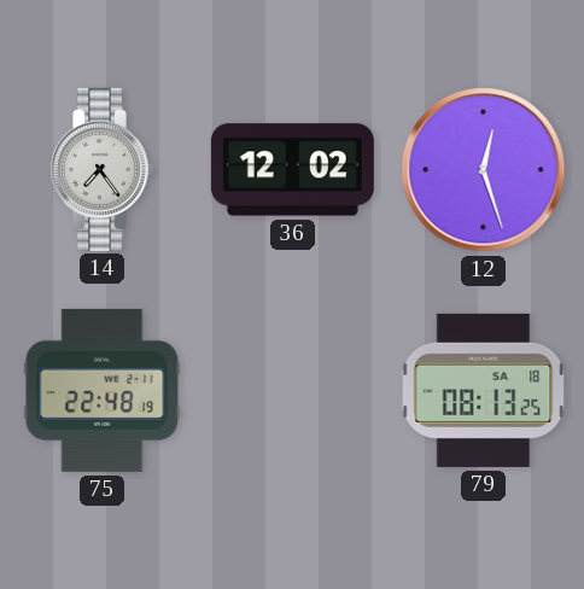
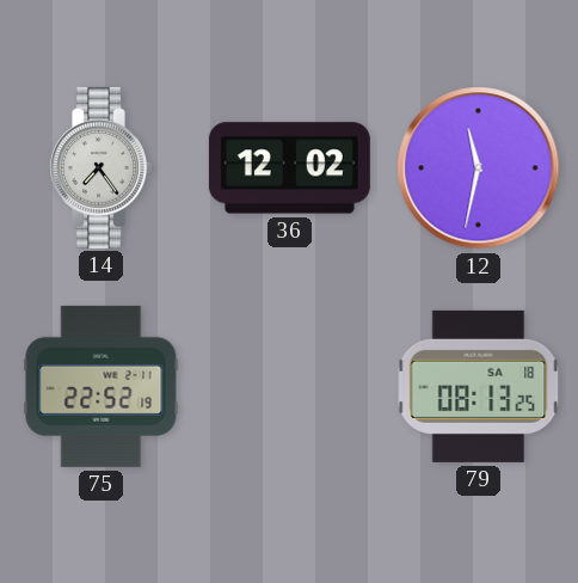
12: 12:27 -> 11:32
75: 22:48 -> 22:52
